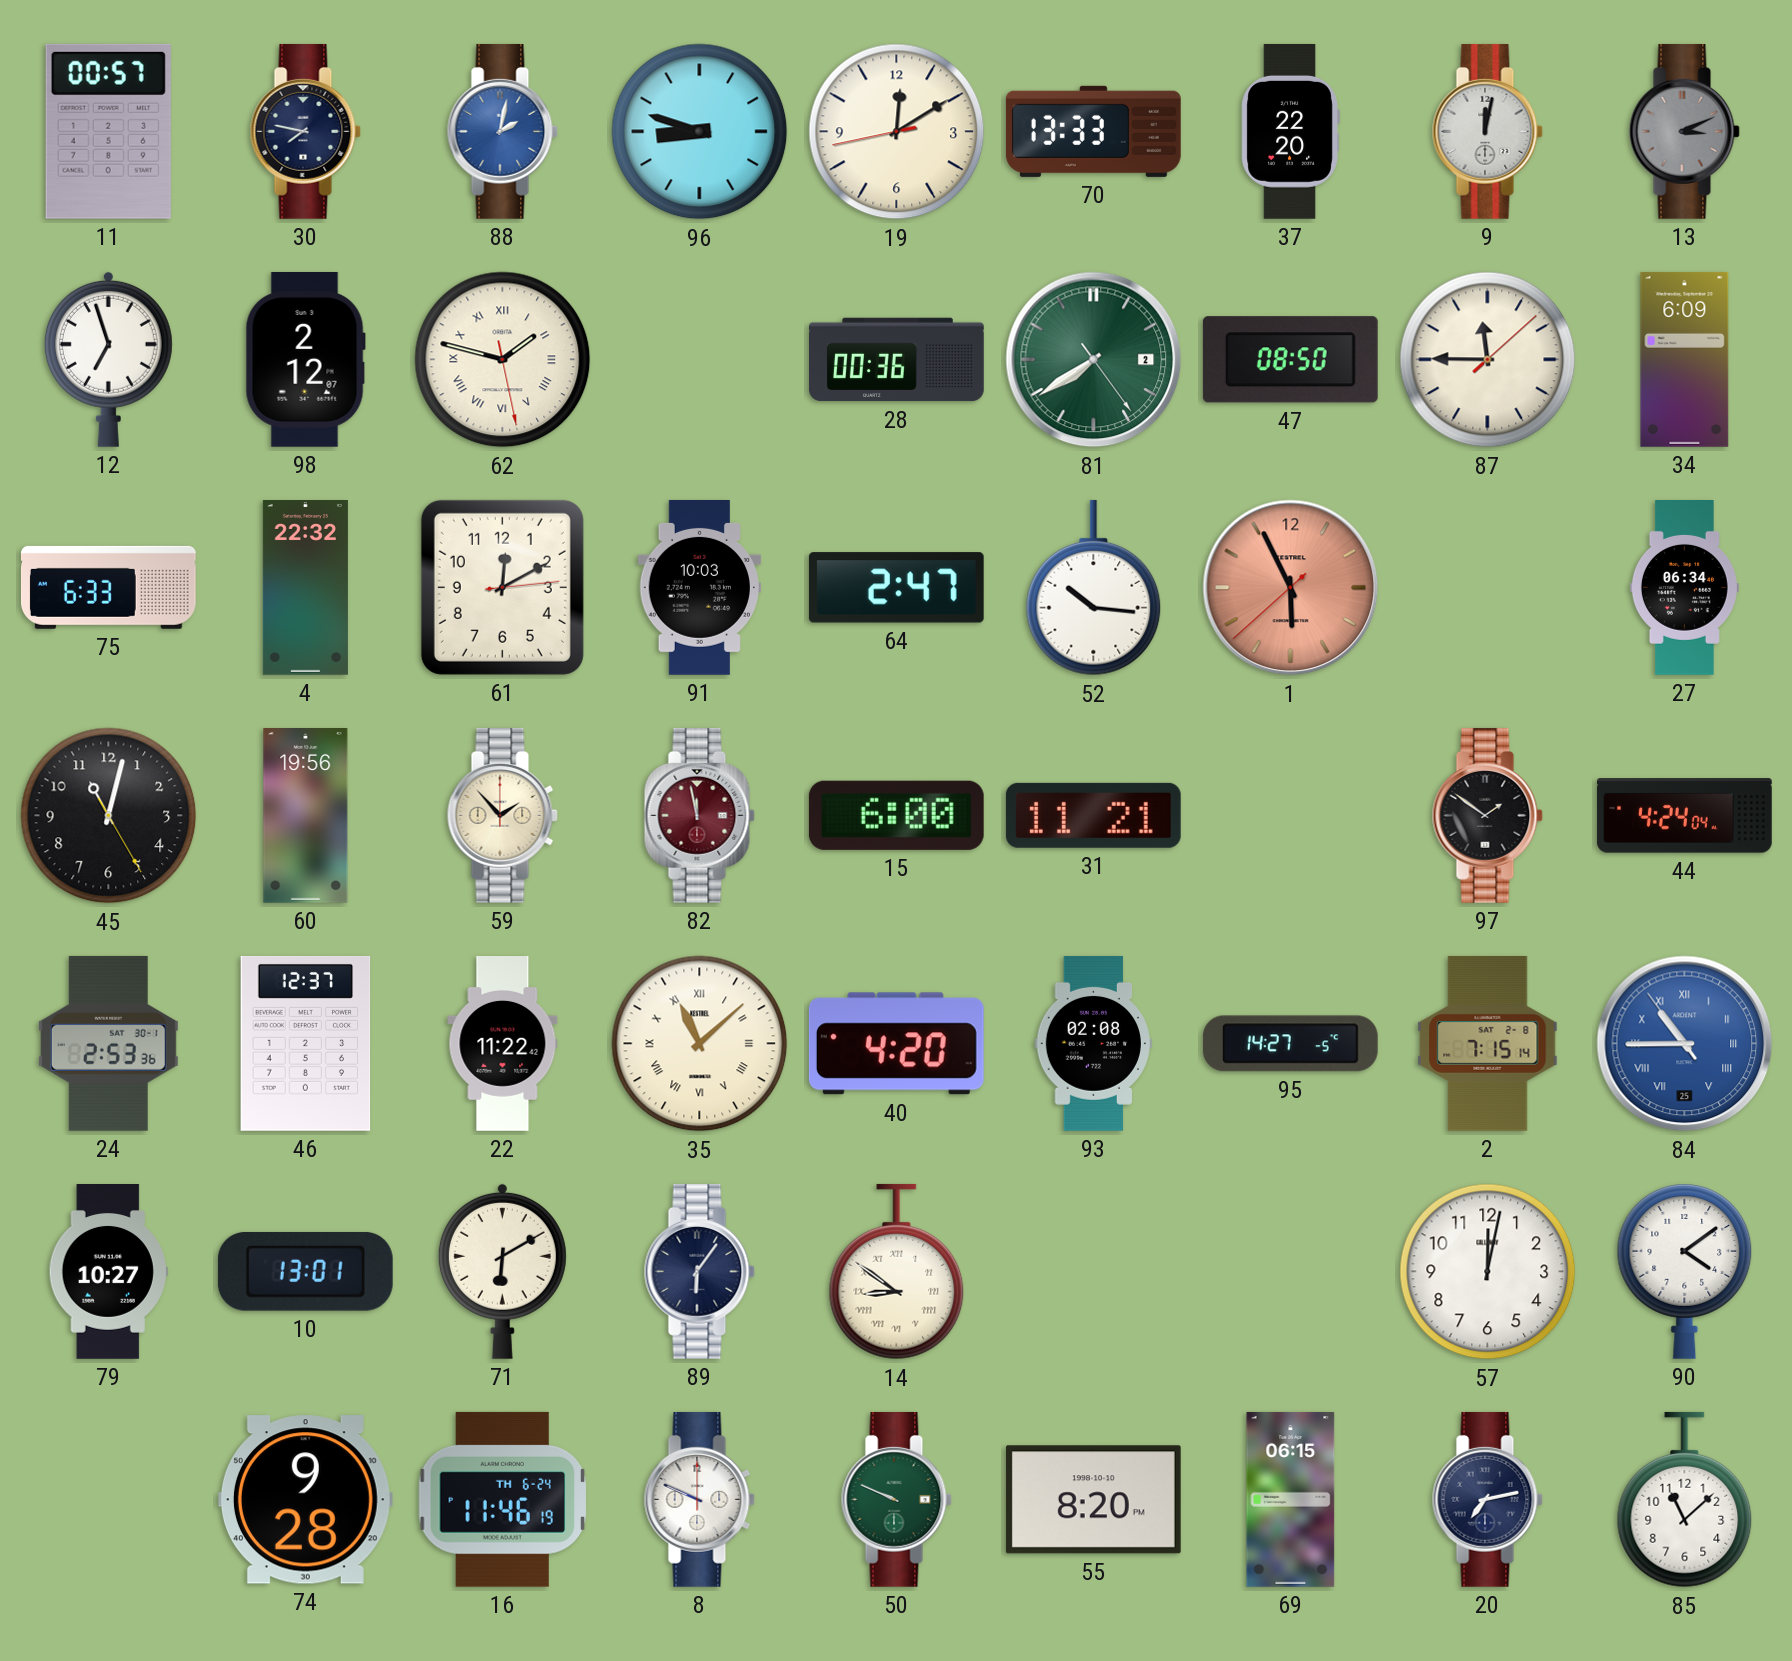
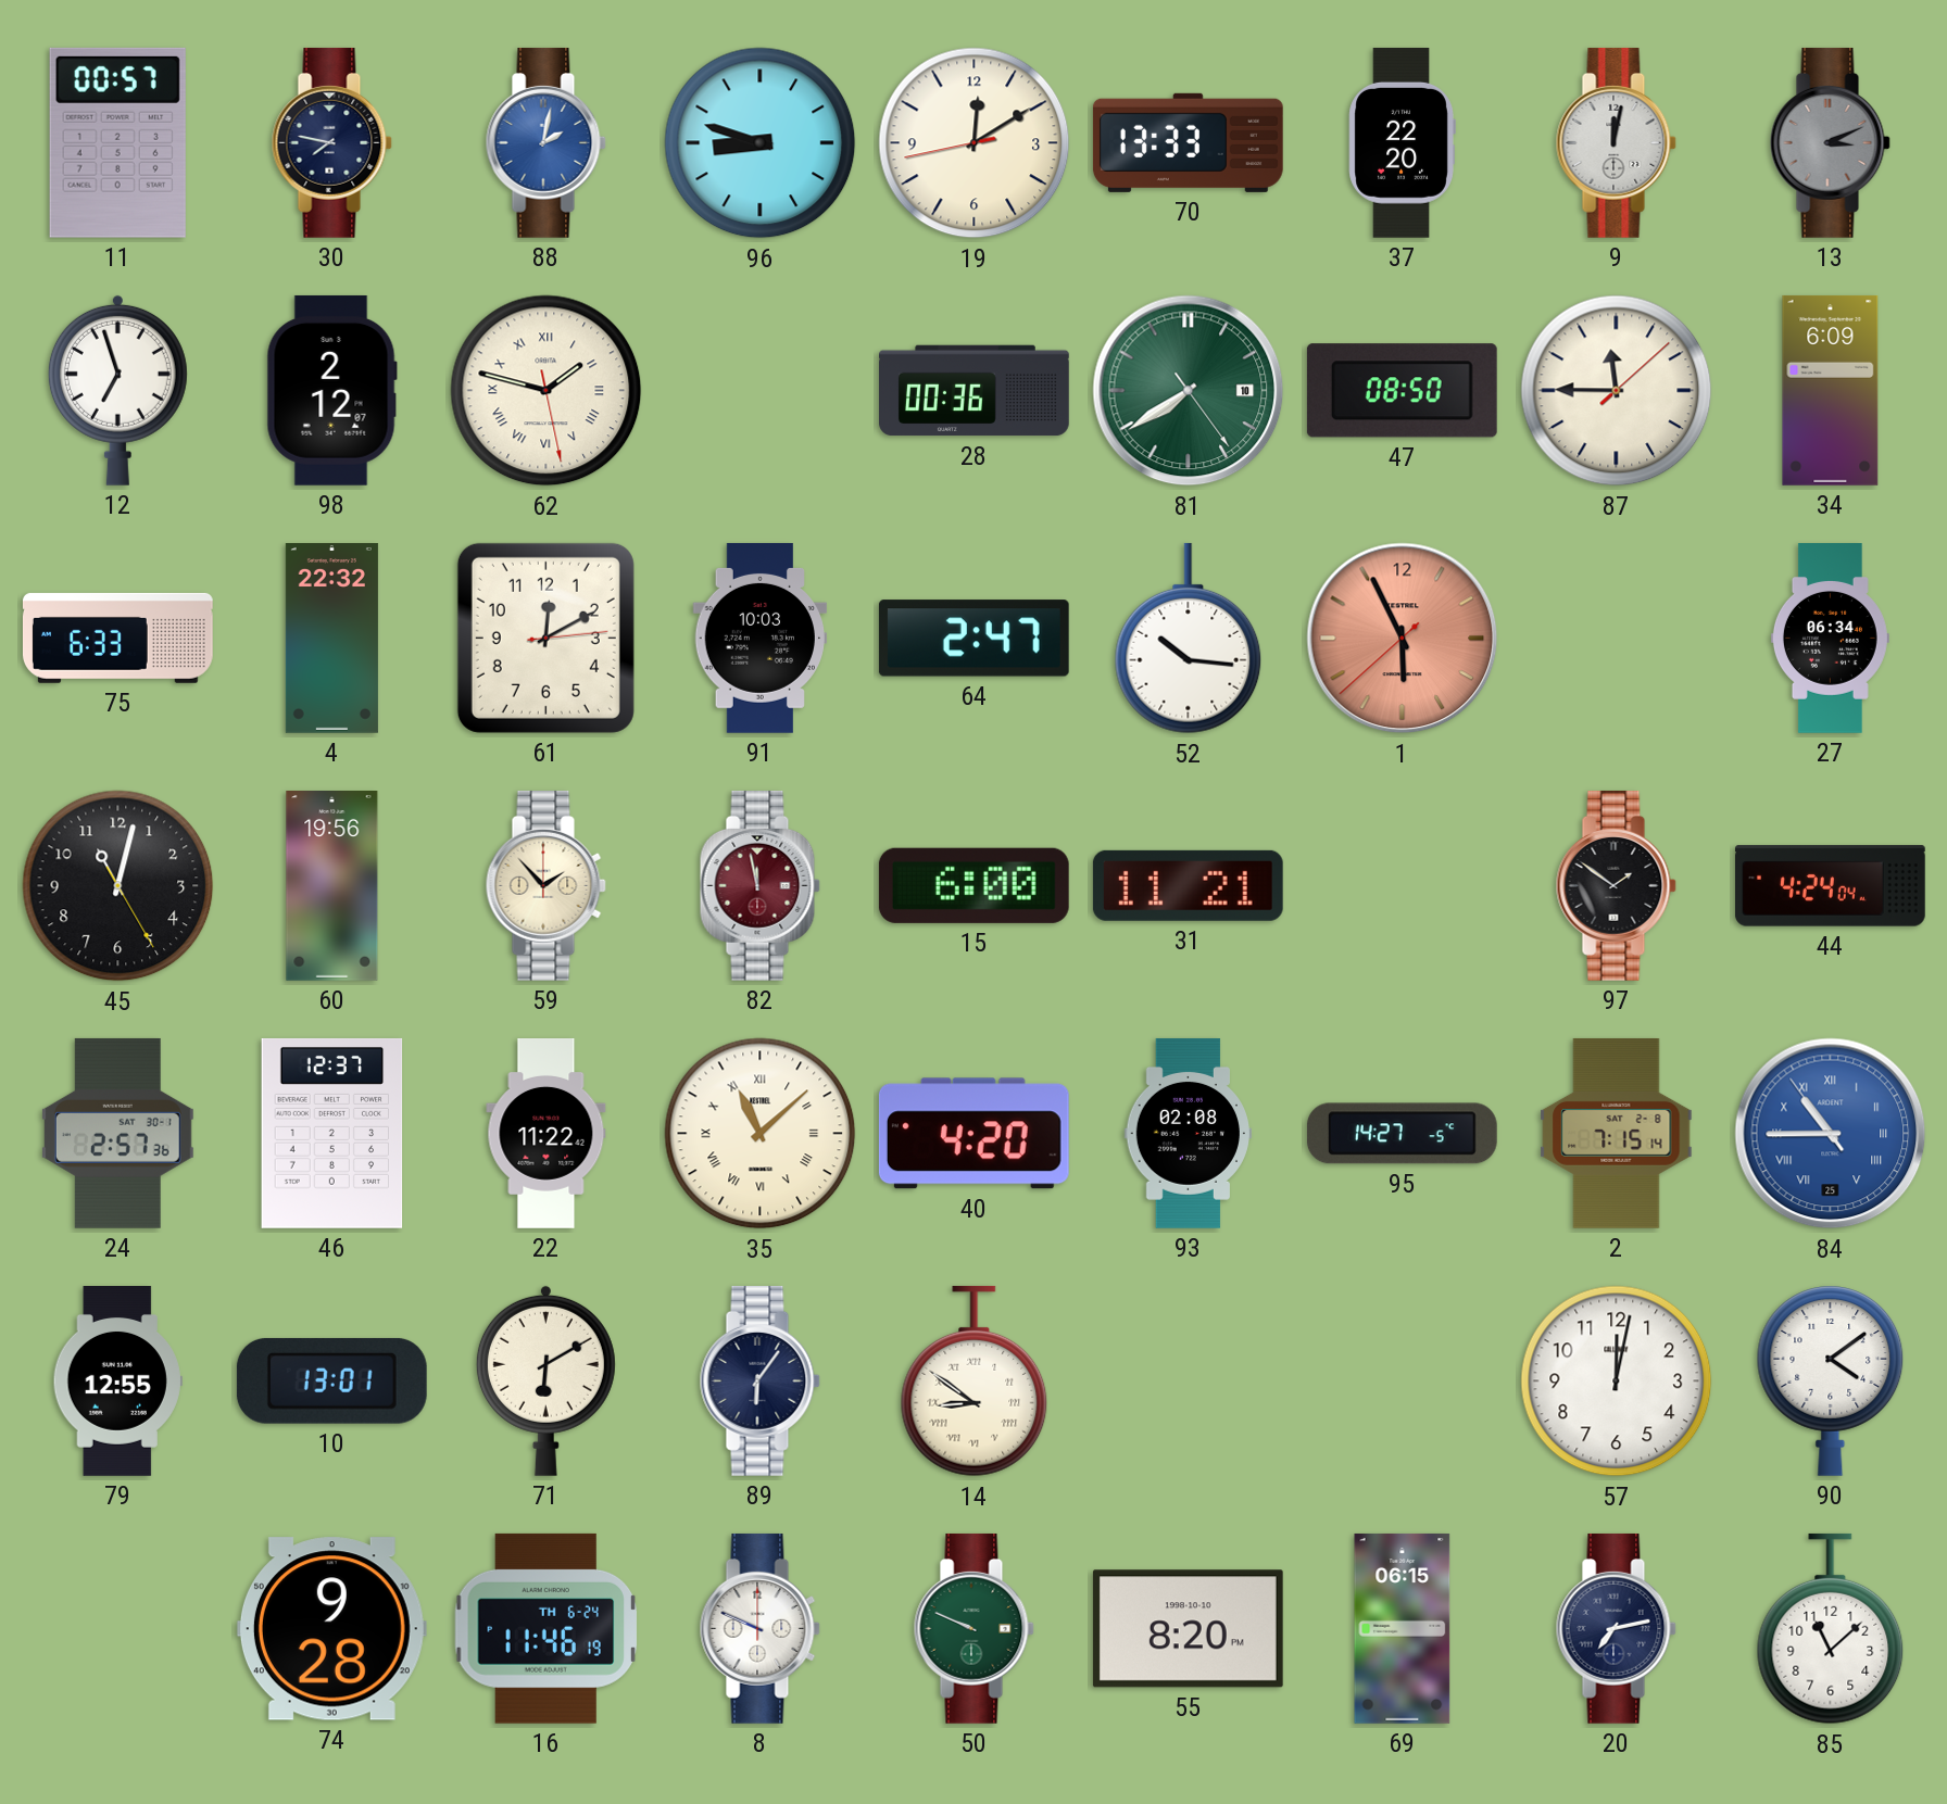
81 date: 2 -> 10
24: 2:53 -> 2:57
79: 10:27 -> 12:55
